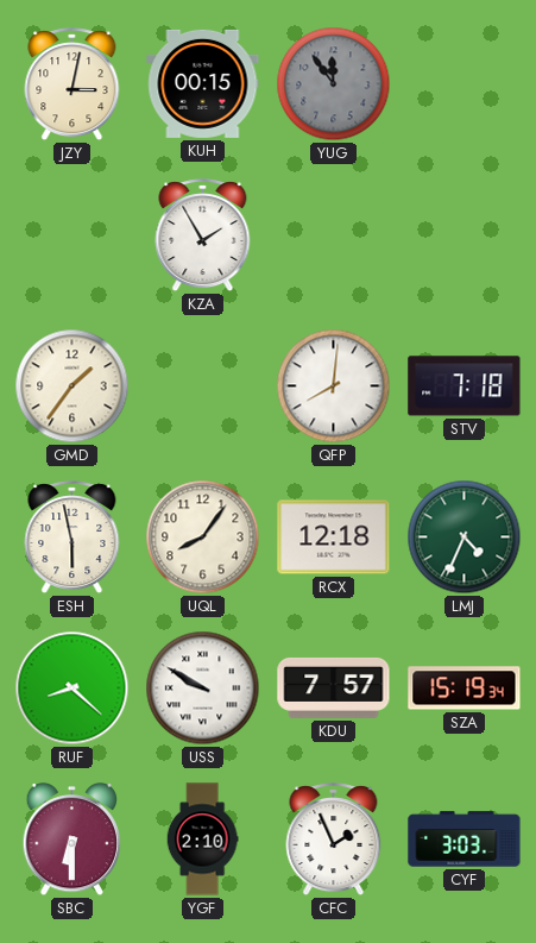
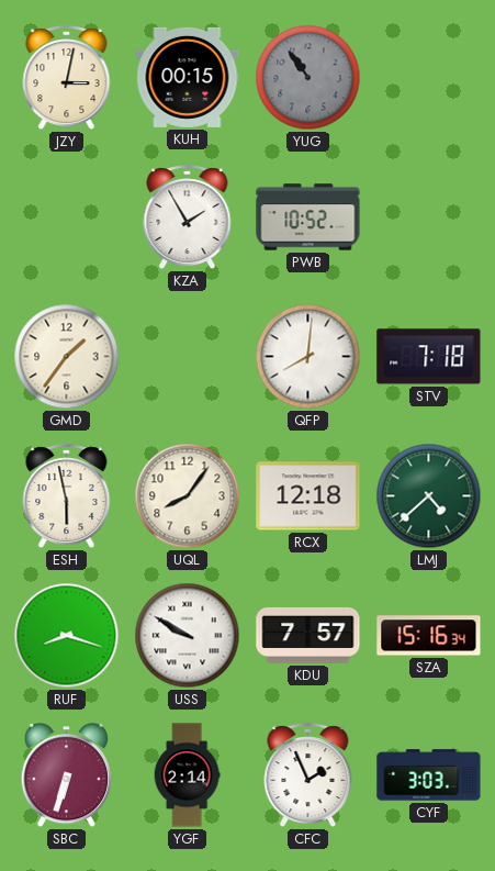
YUG: 11:54 -> 10:54
PWB: none -> 10:52
LMJ: 4:34 -> 4:38
RUF: 8:22 -> 8:18
SZA: 15:19 -> 15:16
SBC: 6:30 -> 6:33
YGF: 2:10 -> 2:14
